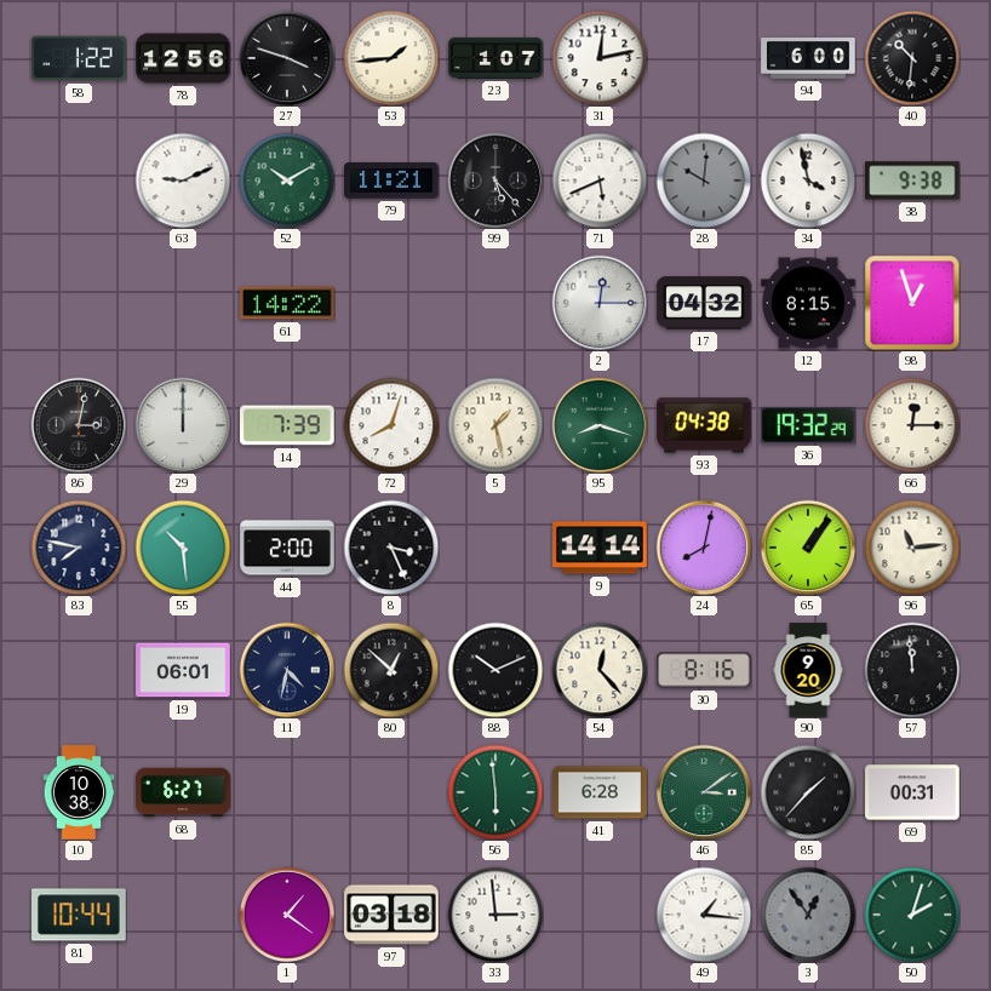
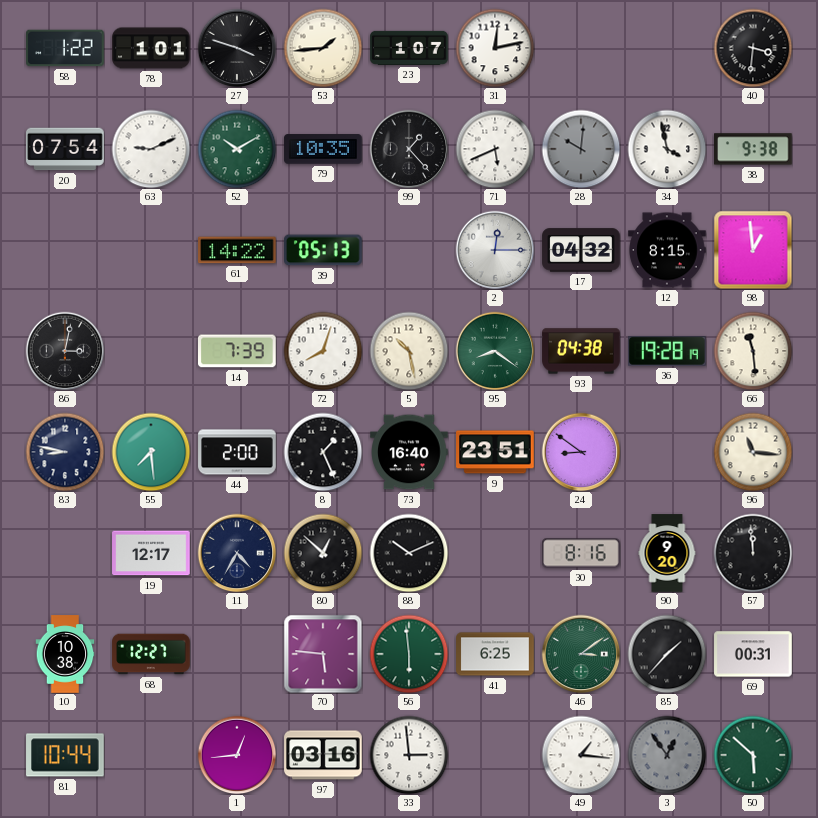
78: 12:56 -> 1:01
94: 6:00 -> none
40: 10:31 -> 3:31
20: none -> 07:54
79: 11:21 -> 10:35
99: 5:23 -> 1:23
39: none -> 05:13
98: 12:57 -> 12:59
29: 12:00 -> none
5: 1:28 -> 10:28
95: 8:18 -> 8:21
36: 19:32 -> 19:28
66: 12:15 -> 11:29
83: 7:47 -> 8:47
55: 10:29 -> 7:29
8: 3:26 -> 1:26
73: none -> 16:40
9: 14:14 -> 23:51
24: 8:02 -> 8:51
65: 1:06 -> none
96: 11:14 -> 11:16
19: 06:01 -> 12:17
11: 4:32 -> 4:35
54: 12:23 -> none
68: 6:27 -> 12:27
70: none -> 5:46
41: 6:28 -> 6:25
1: 1:21 -> 12:44
97: 03:18 -> 03:16
50: 2:03 -> 5:52
